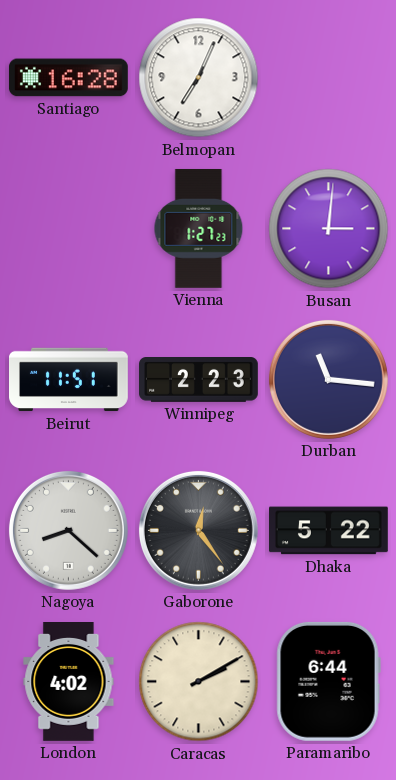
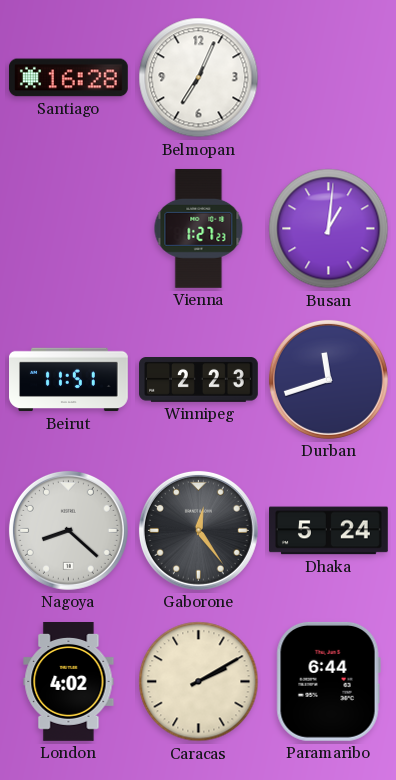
Busan: 3:01 -> 1:01
Durban: 11:16 -> 11:42
Dhaka: 5:22 -> 5:24
